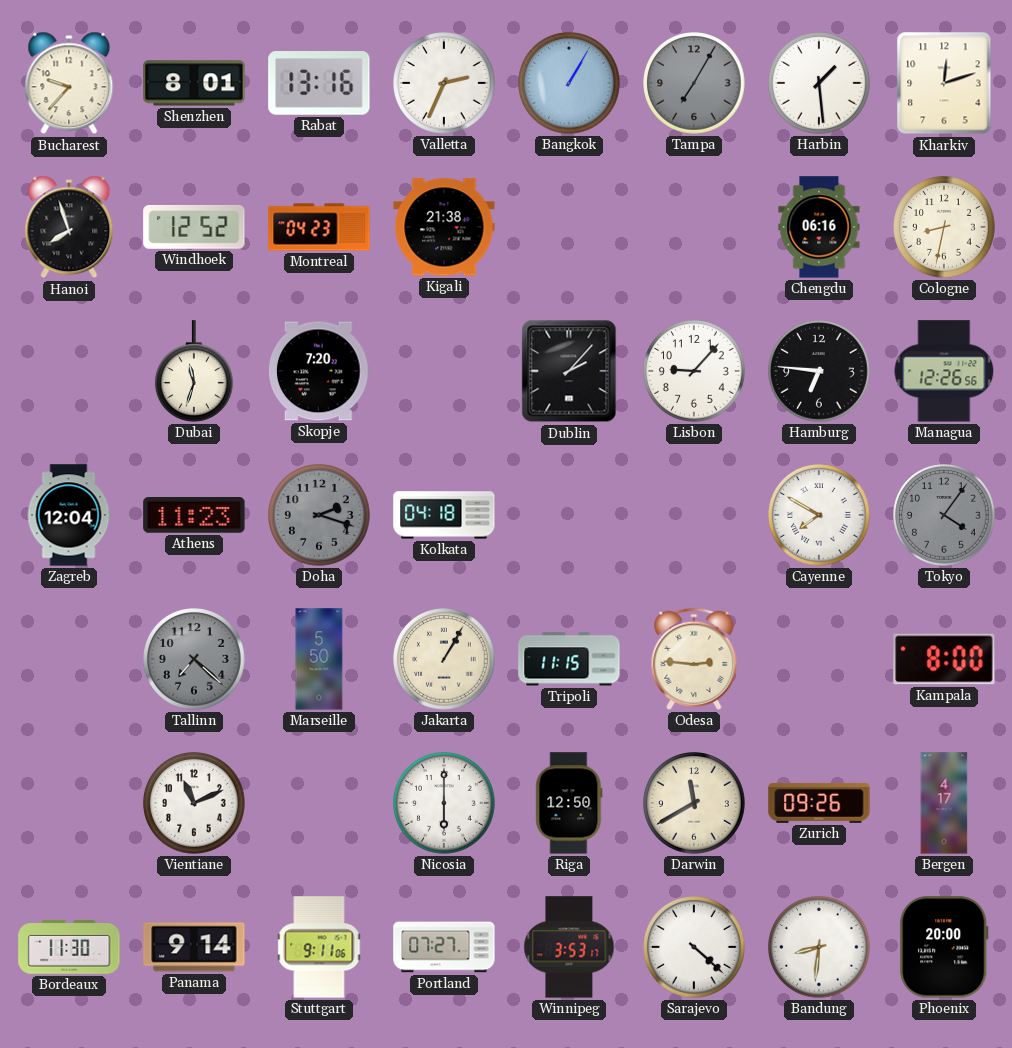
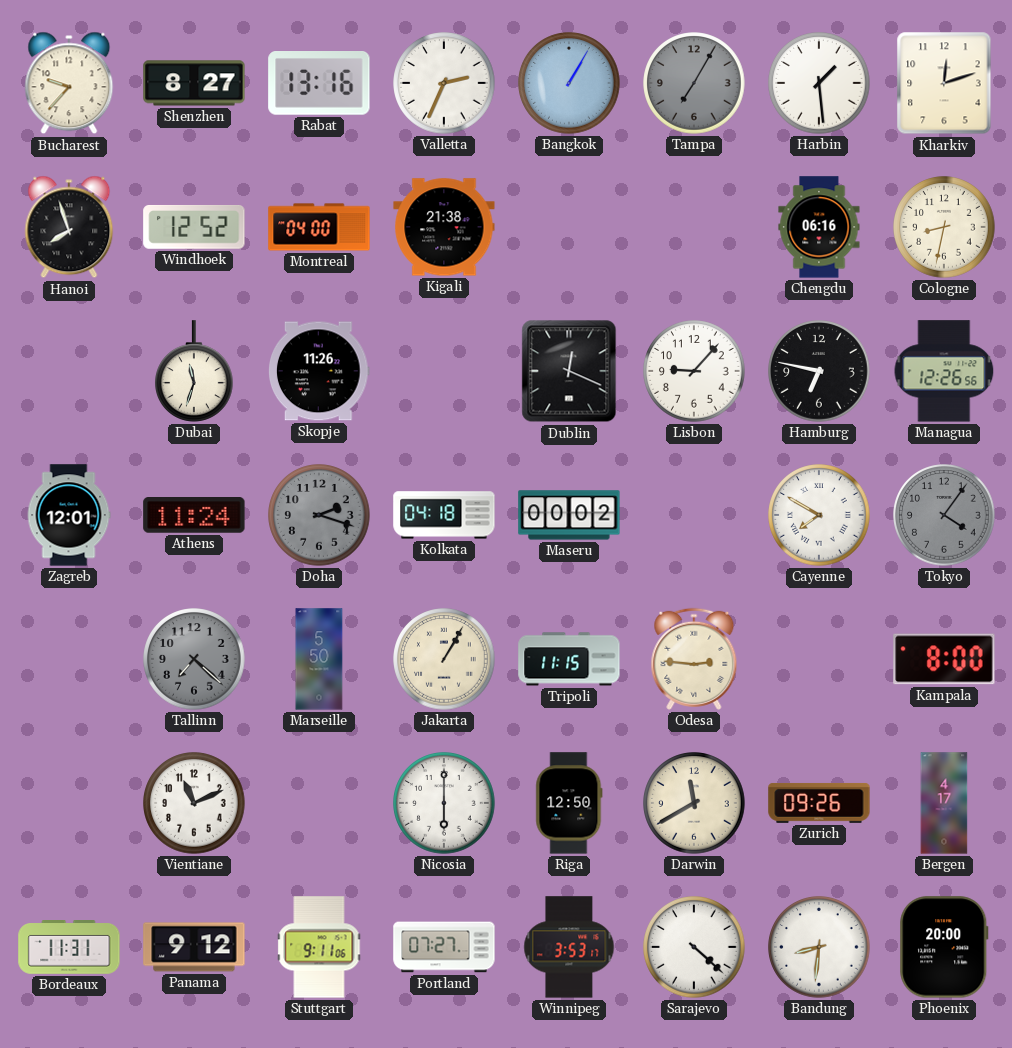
Shenzhen: 8:01 -> 8:27
Montreal: 04:23 -> 04:00
Skopje: 7:20 -> 11:26
Dublin: 2:07 -> 12:19
Hamburg: 6:46 -> 6:47
Zagreb: 12:04 -> 12:01
Athens: 11:23 -> 11:24
Maseru: none -> 00:02
Bordeaux: 11:30 -> 11:31
Panama: 9:14 -> 9:12
